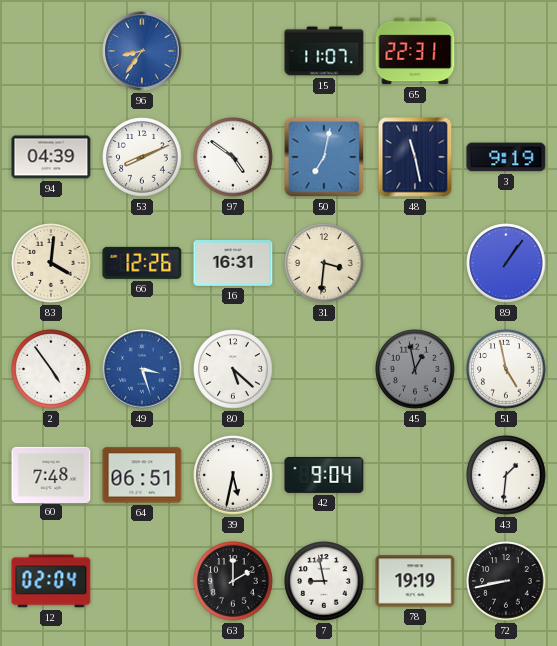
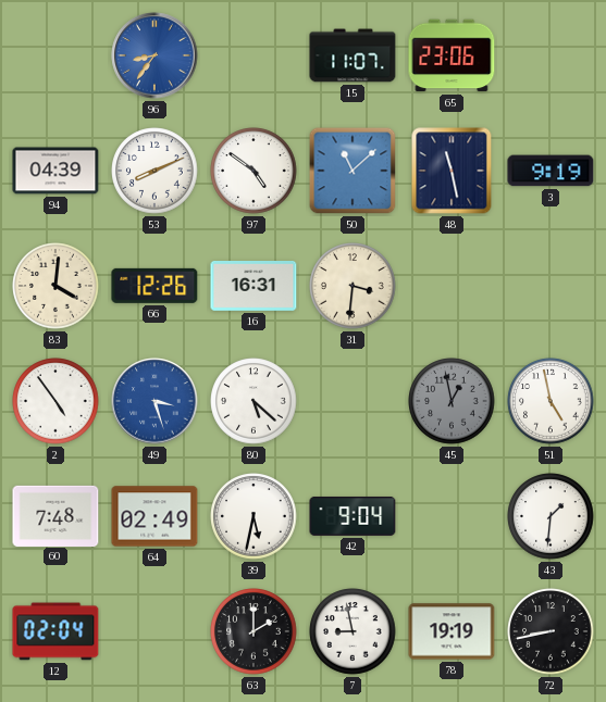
65: 22:31 -> 23:06
50: 7:02 -> 11:08
89: 1:06 -> none
64: 06:51 -> 02:49
